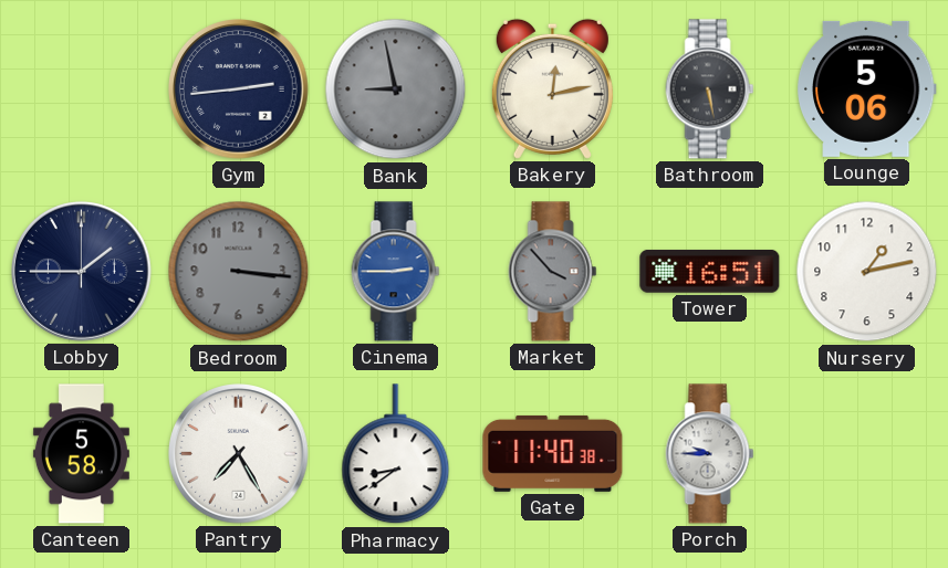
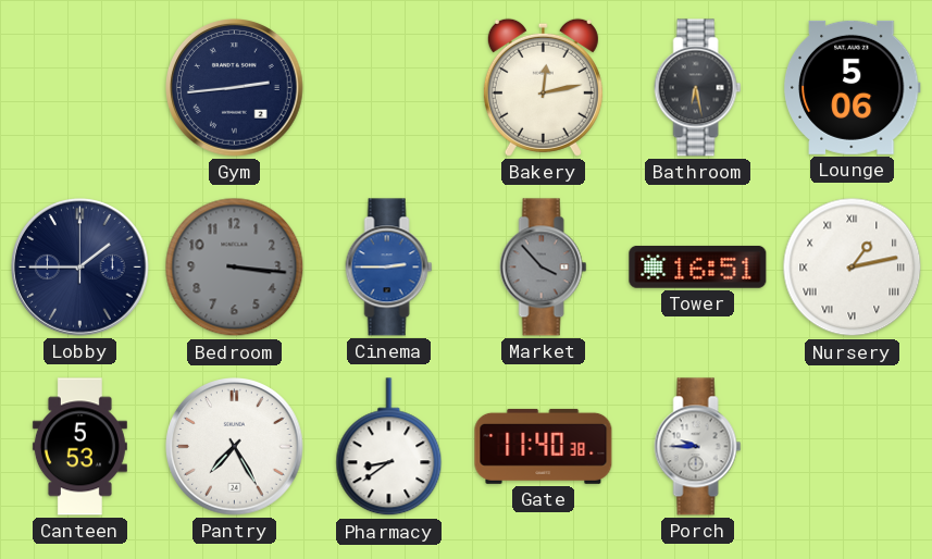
Bank: 8:58 -> none
Bathroom: 5:28 -> 6:28
Nursery numerals: Arabic -> Roman
Canteen: 5:58 -> 5:53
